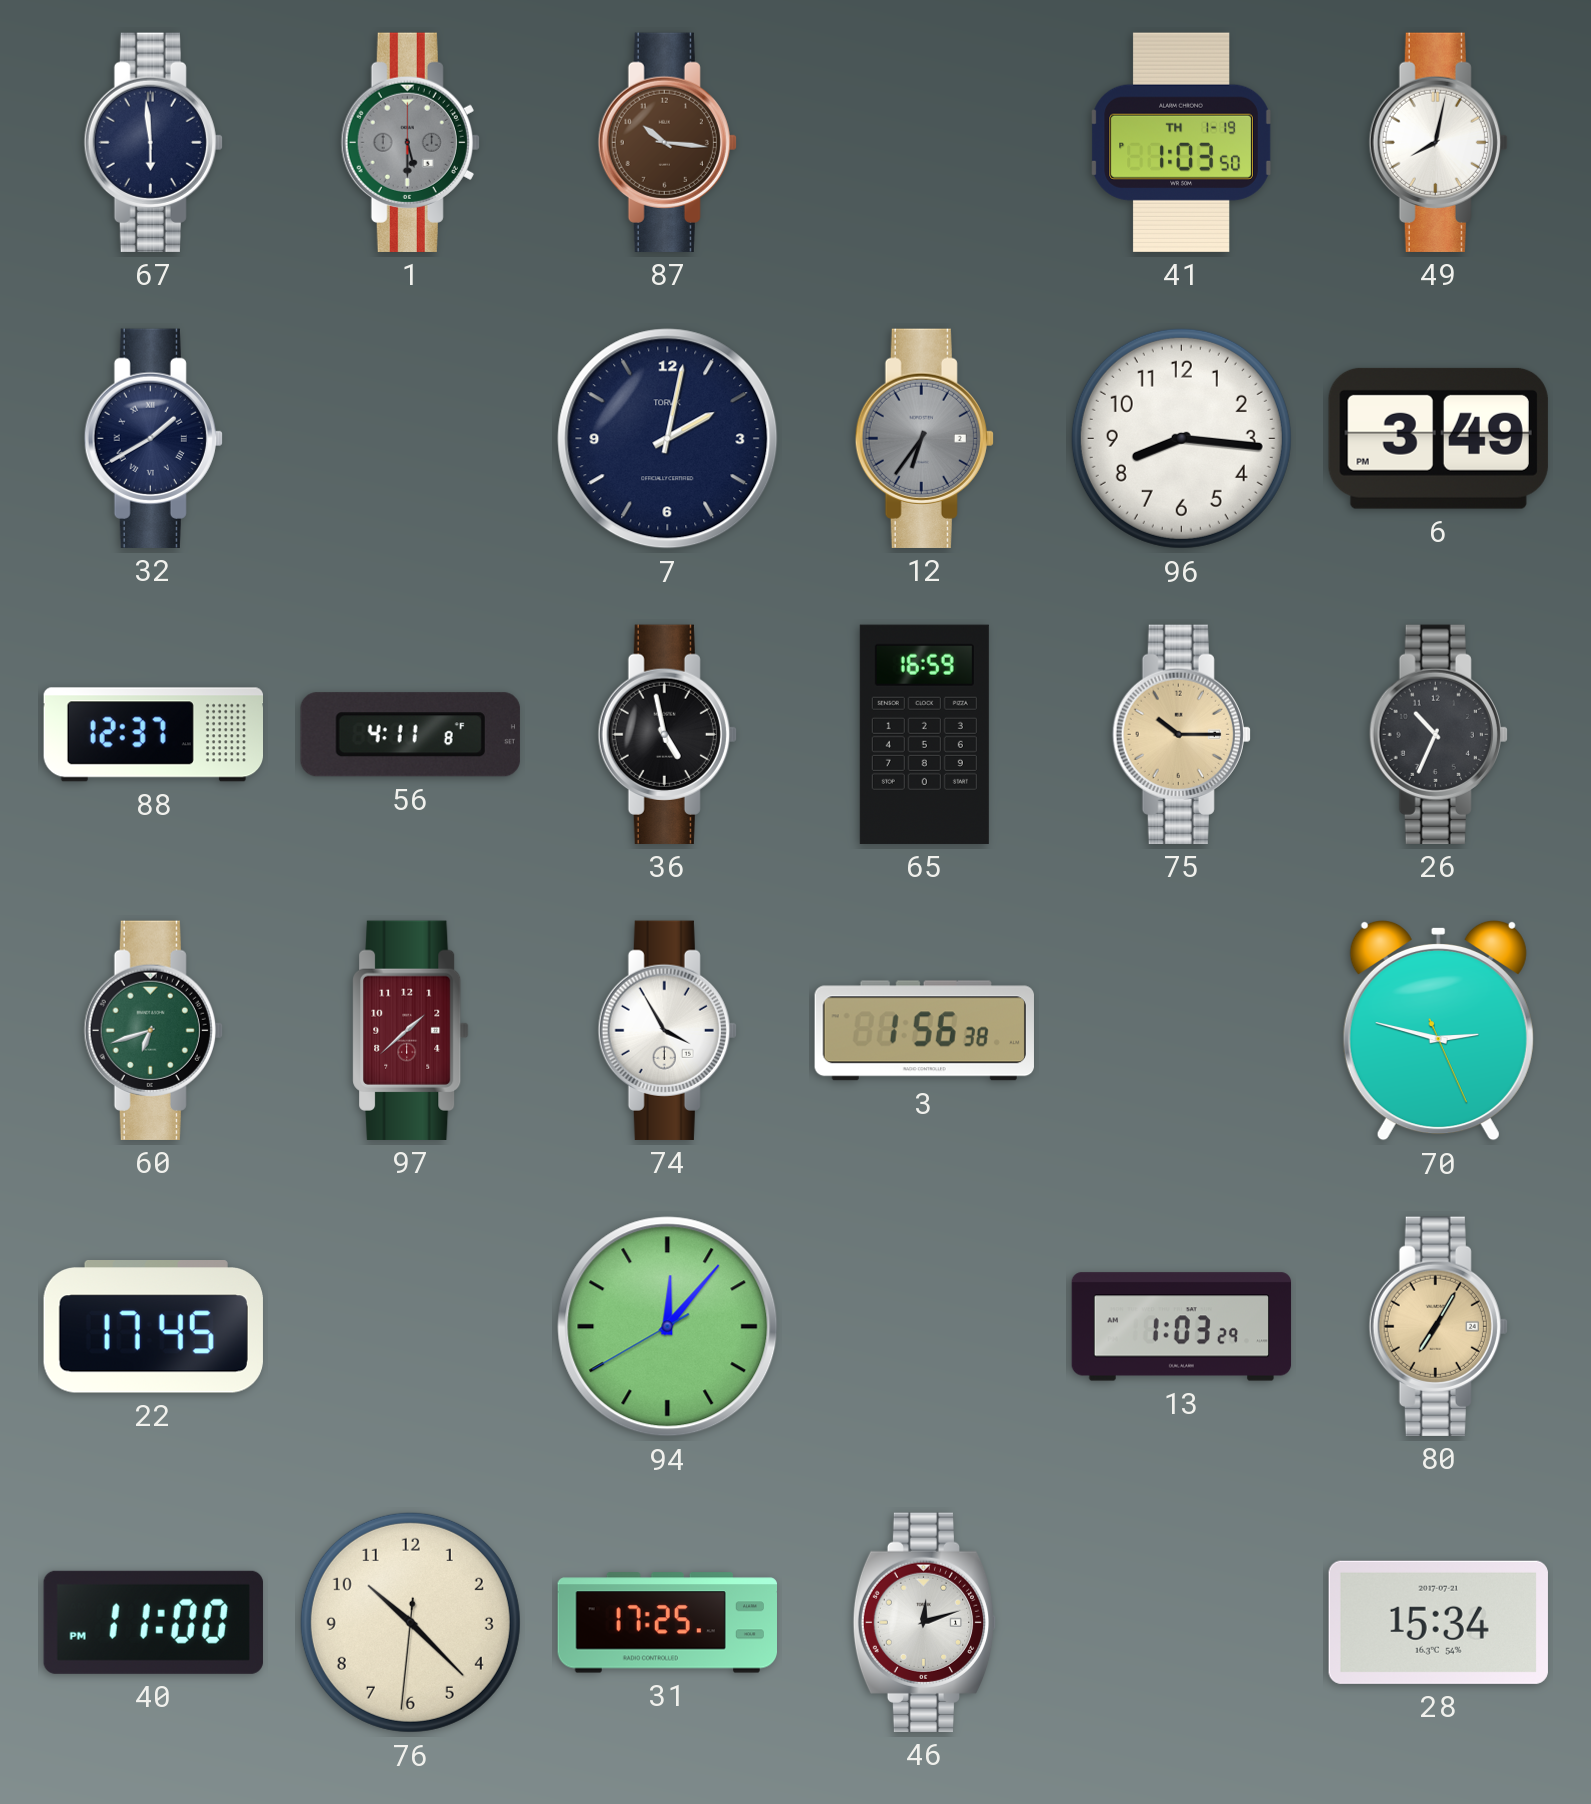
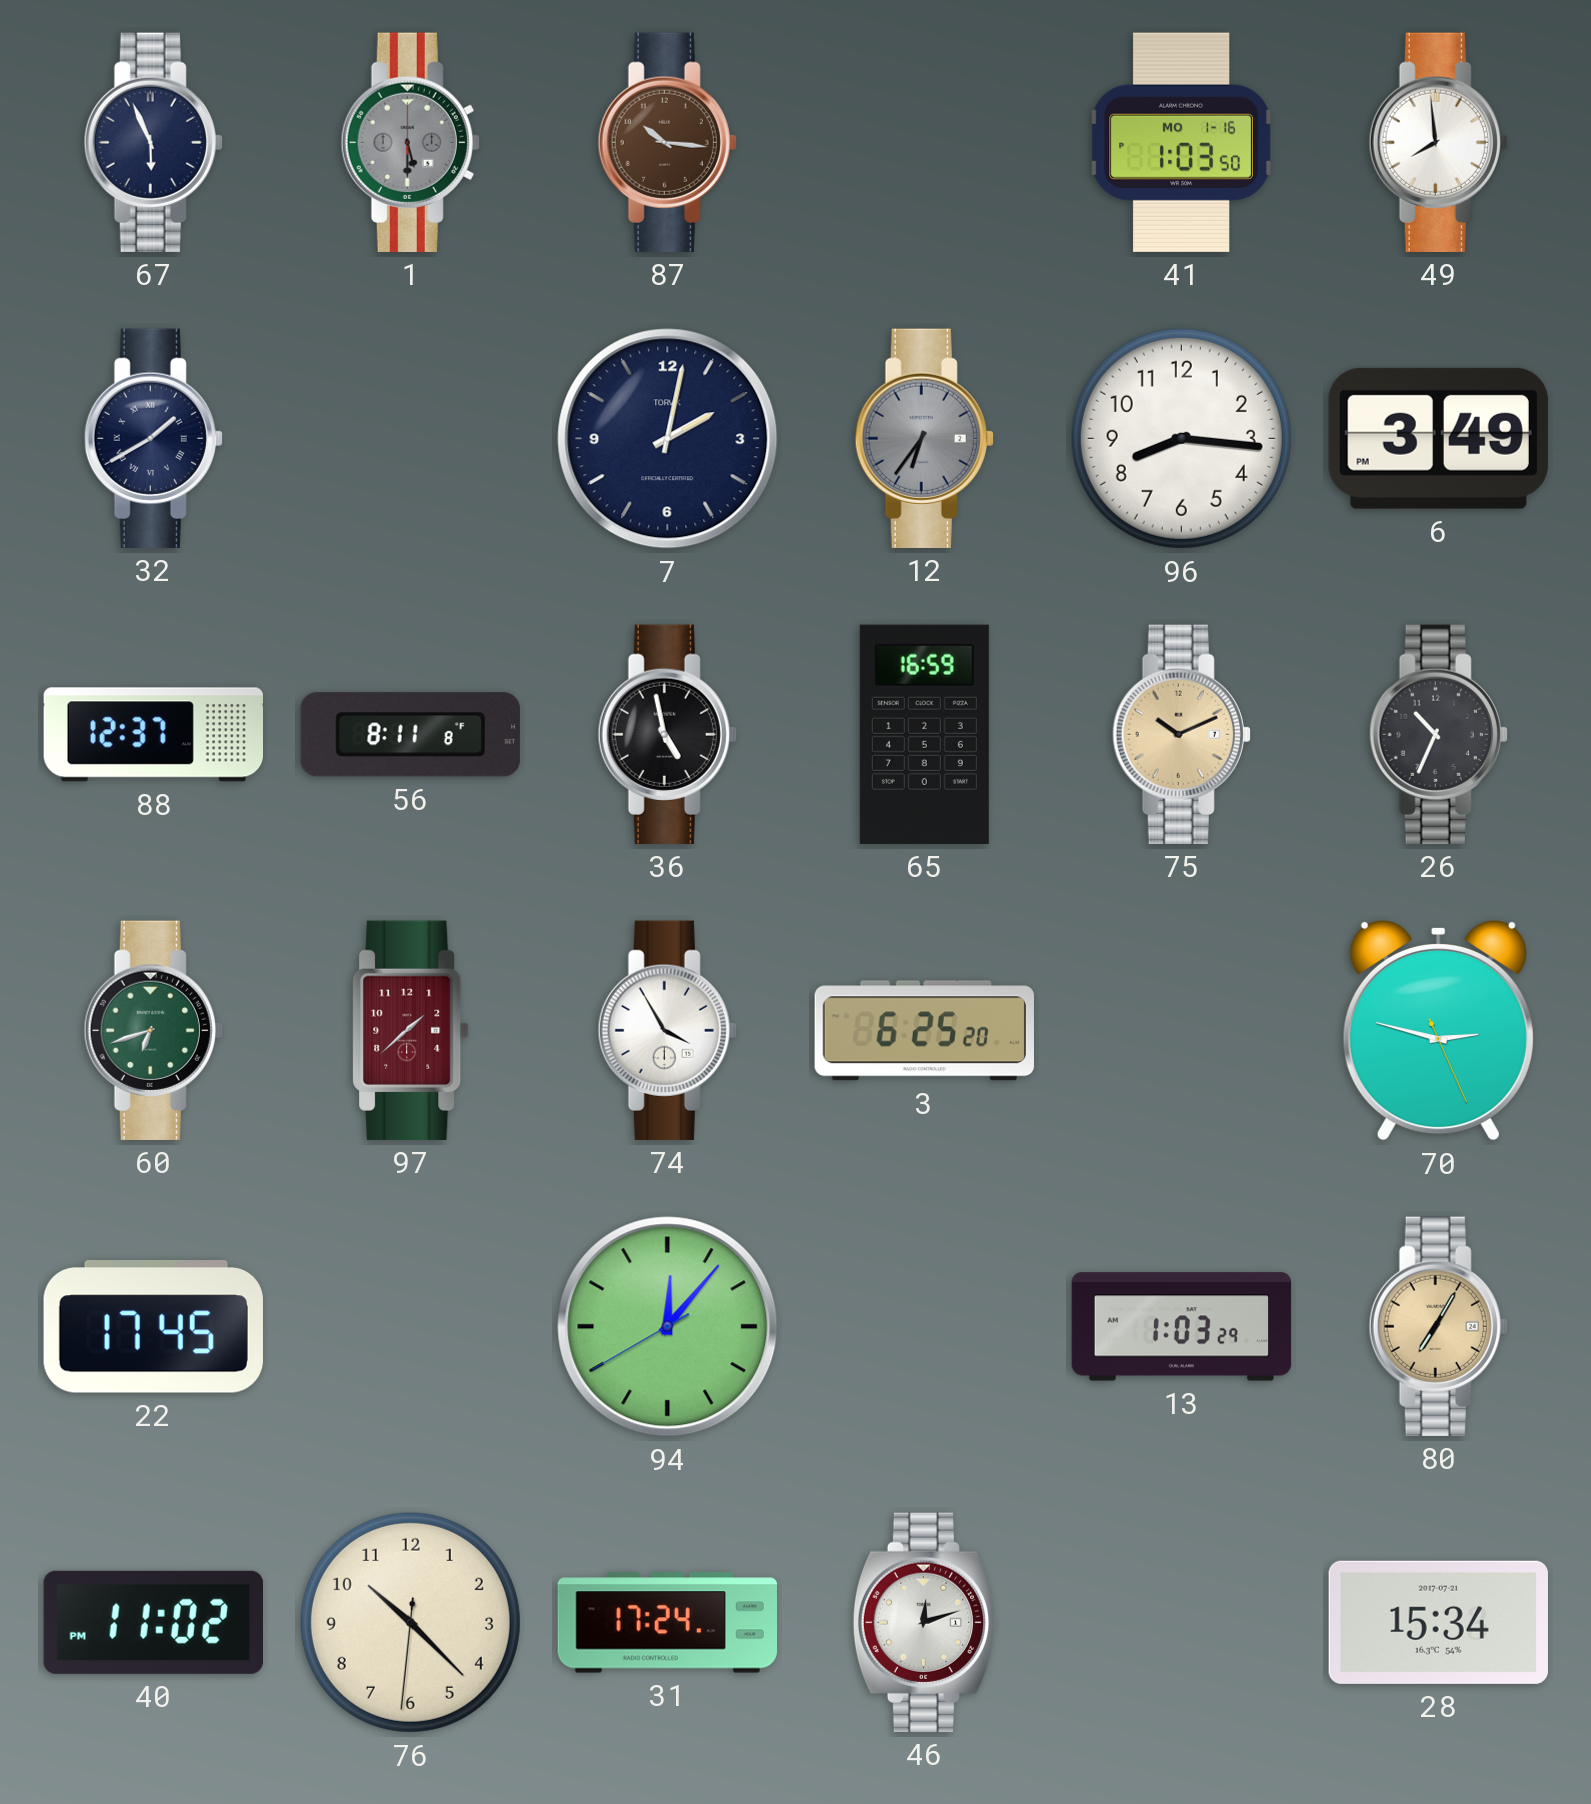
67: 5:59 -> 5:56
41 date: TH 1-19 -> MO 1-16
49: 8:02 -> 7:59
56: 4:11 -> 8:11
75: 10:15 -> 10:11
3: 1:56 -> 6:25
40: 11:00 -> 11:02
31: 17:25 -> 17:24
